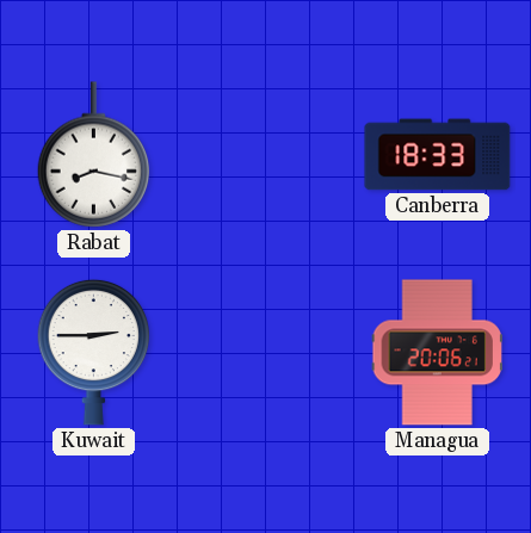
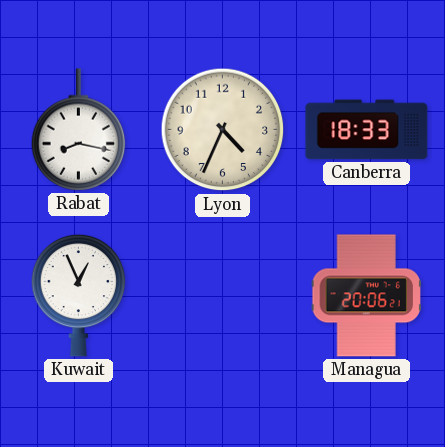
Lyon: none -> 4:34
Kuwait: 2:45 -> 12:56
